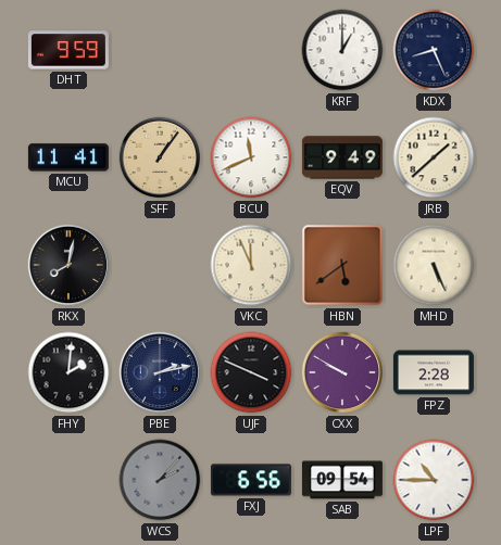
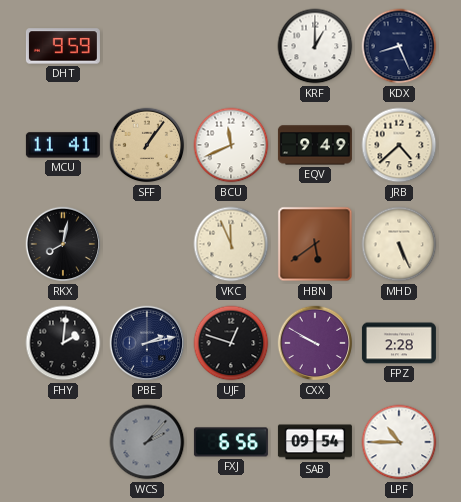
JRB: 1:38 -> 4:38
UJF: 3:49 -> 12:48
